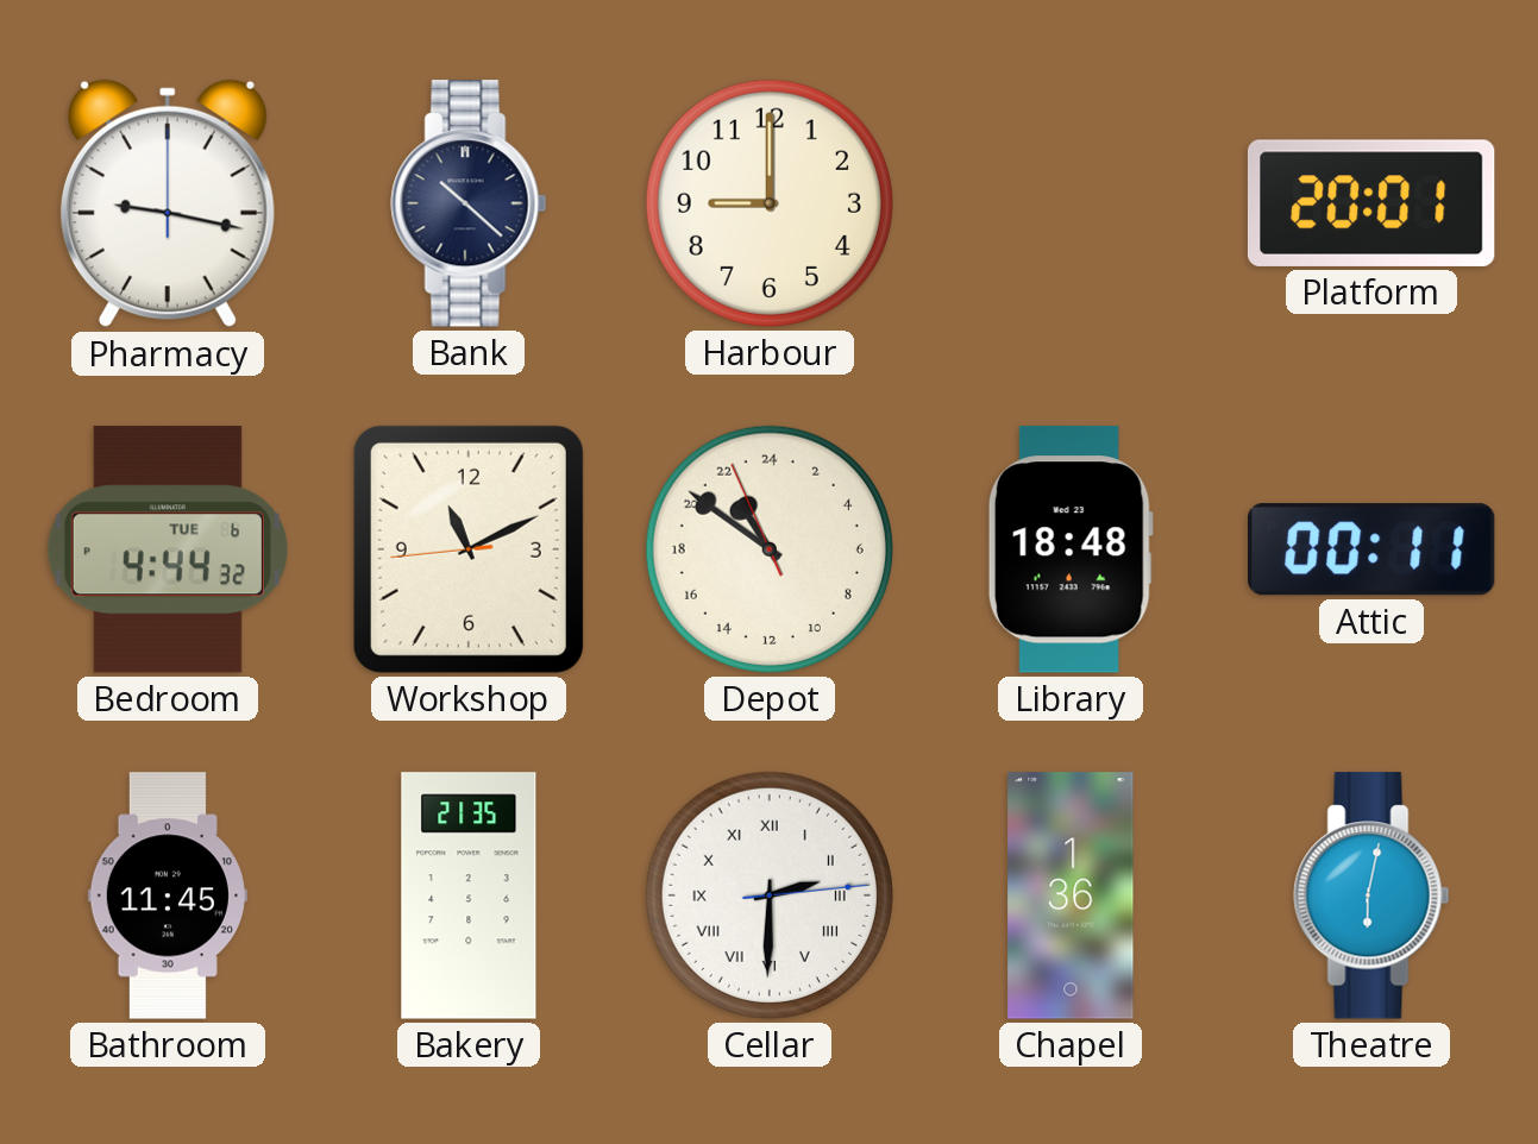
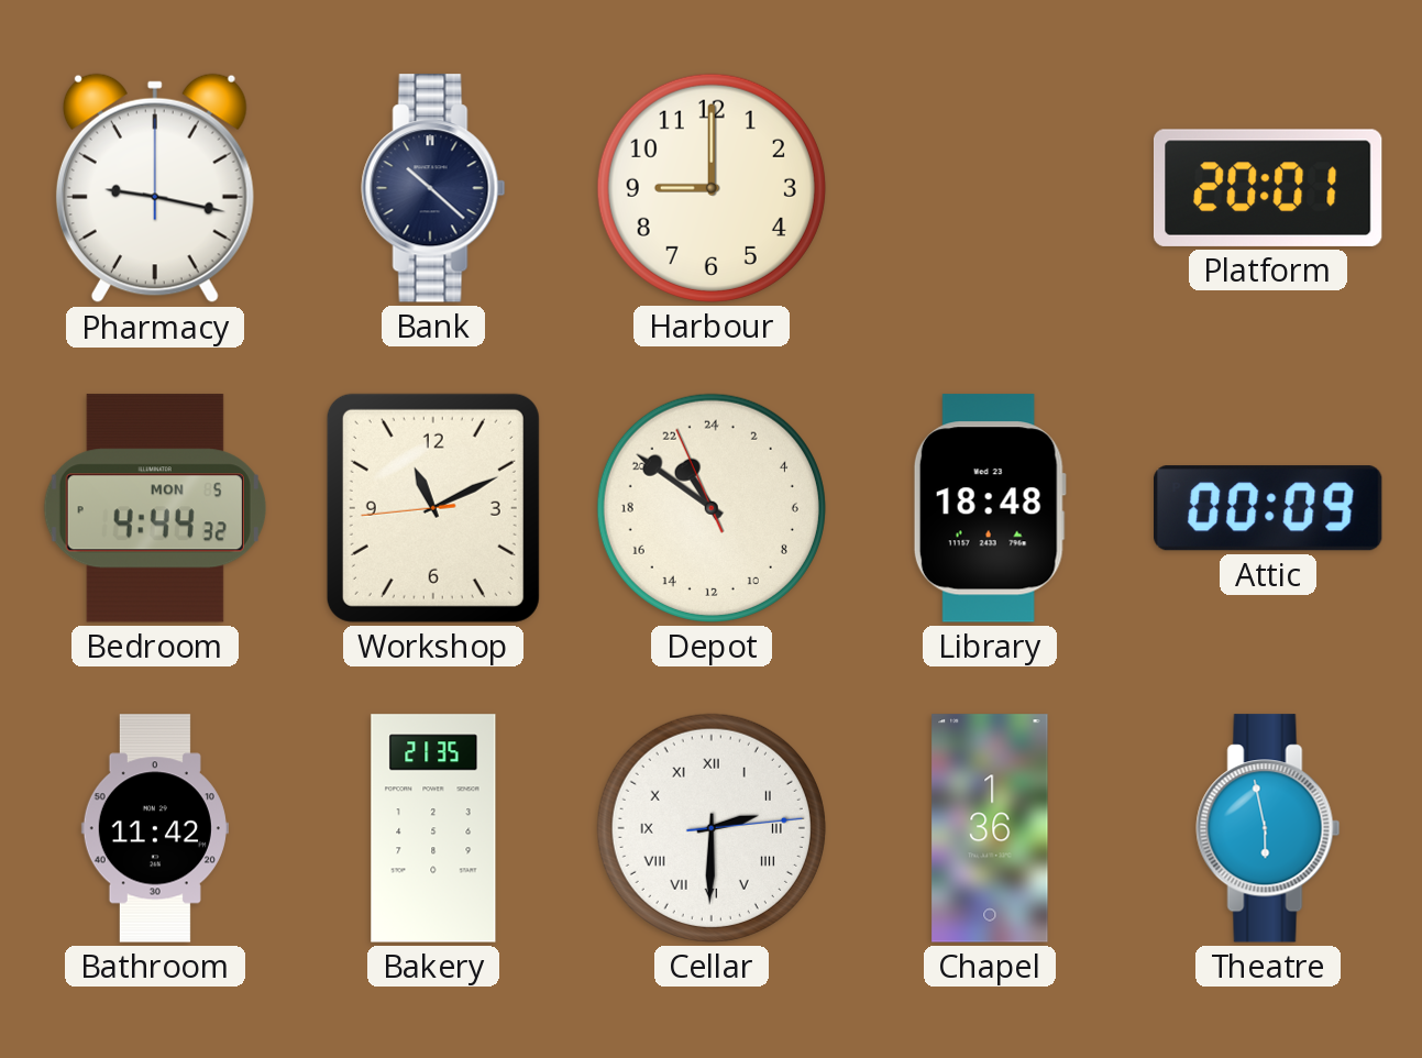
Bedroom date: TUE 6 -> MON 5
Attic: 00:11 -> 00:09
Bathroom: 11:45 -> 11:42
Theatre: 6:02 -> 5:58
